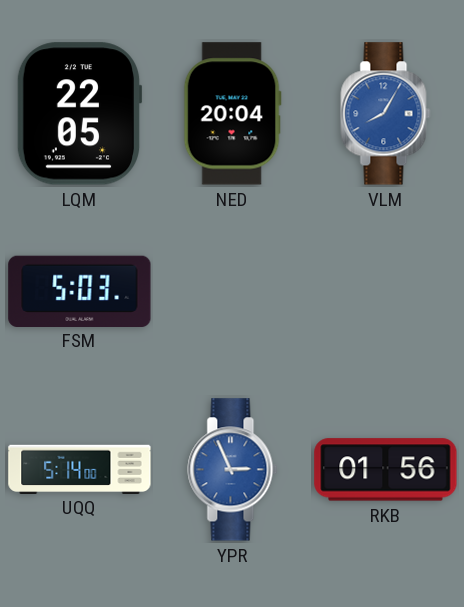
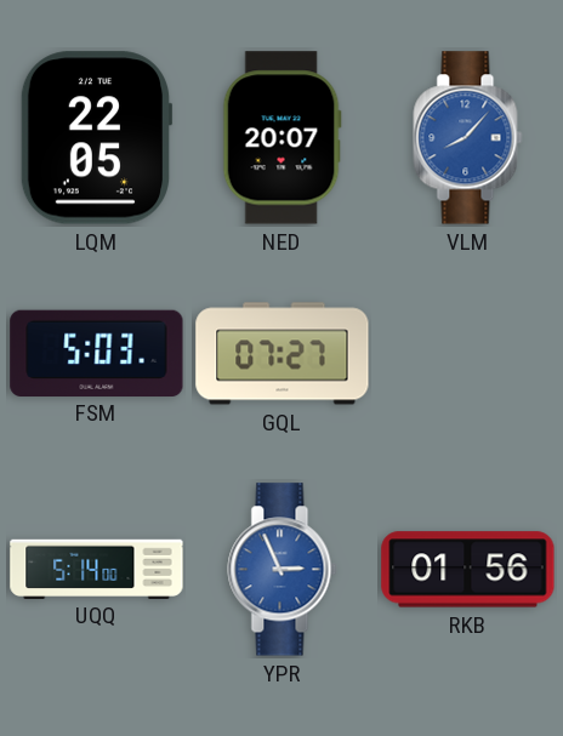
NED: 20:04 -> 20:07
VLM: 8:05 -> 8:07
GQL: none -> 07:27
